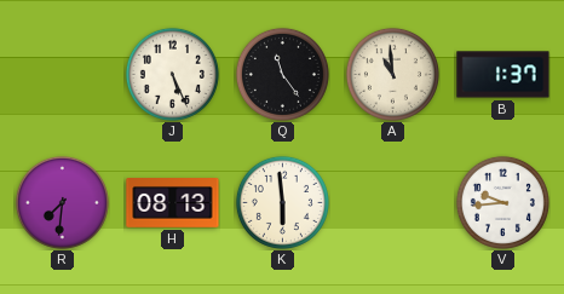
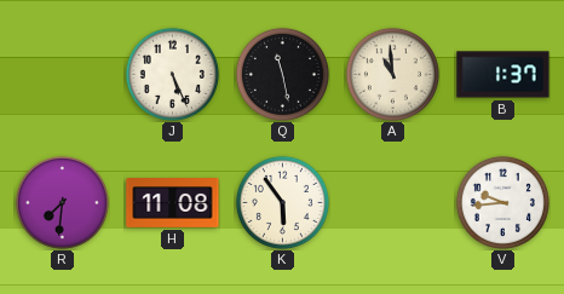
Q: 11:24 -> 11:28
H: 08:13 -> 11:08
K: 5:59 -> 5:54
